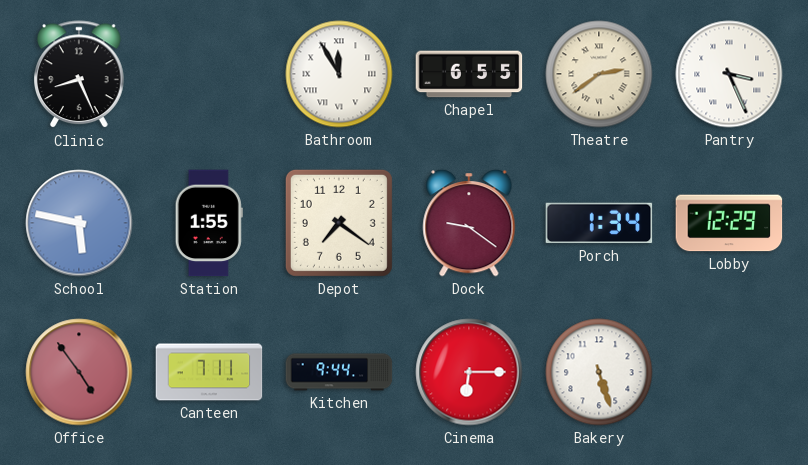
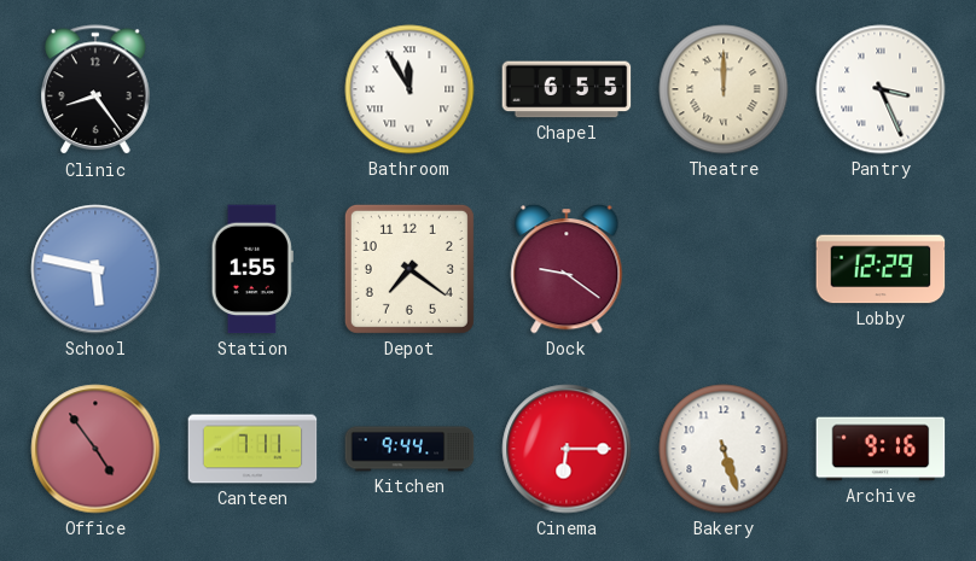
Clinic: 8:26 -> 8:24
Theatre: 2:39 -> 12:00
Porch: 1:34 -> none
Archive: none -> 9:16
